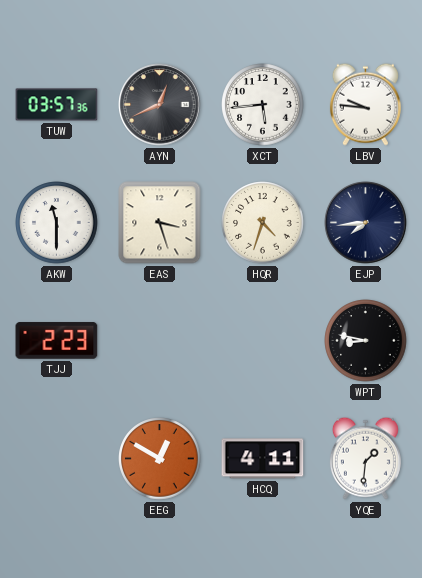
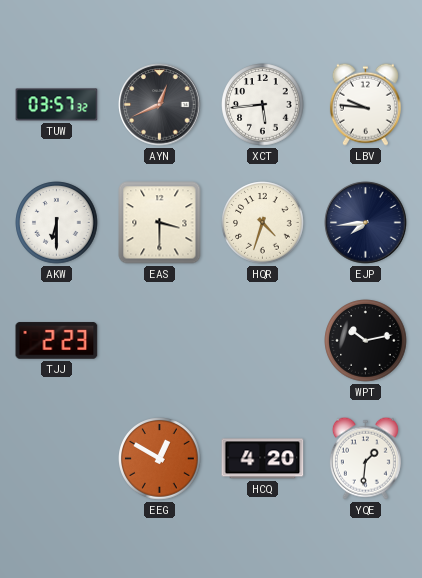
TUW: 03:57:36 -> 03:57:32
AKW: 11:30 -> 6:30
EAS: 3:27 -> 3:30
WPT: 8:47 -> 10:13
HCQ: 4:11 -> 4:20
